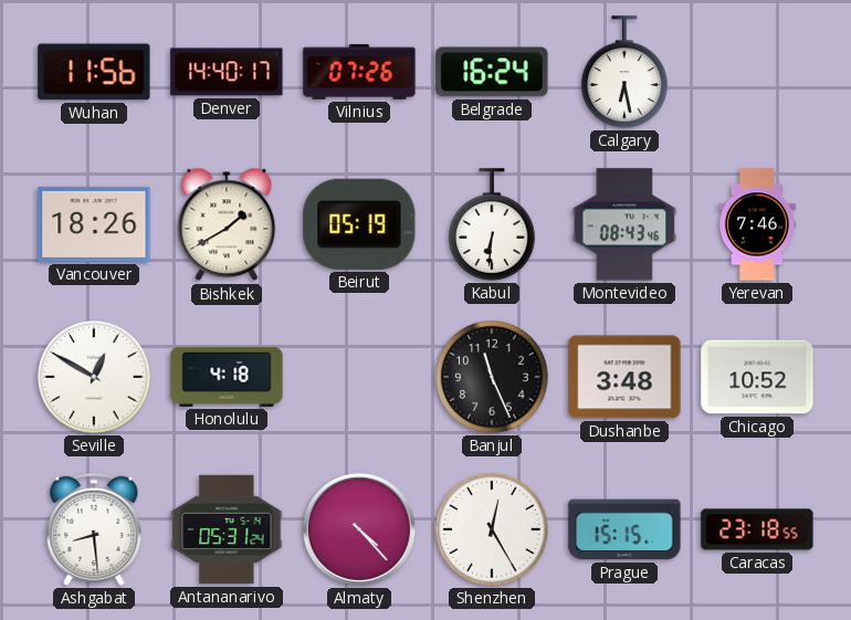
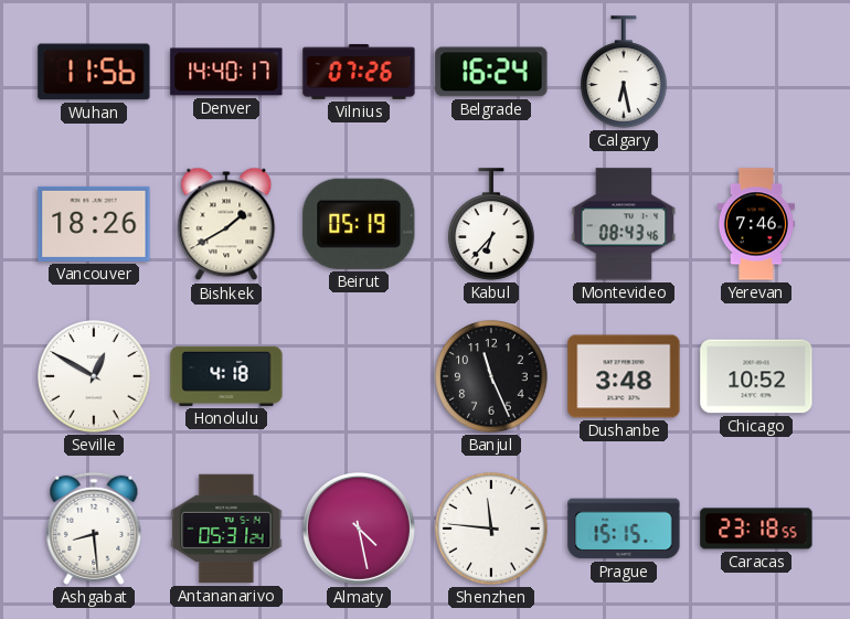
Kabul: 6:31 -> 6:37
Almaty: 4:23 -> 4:28
Shenzhen: 12:25 -> 11:46
